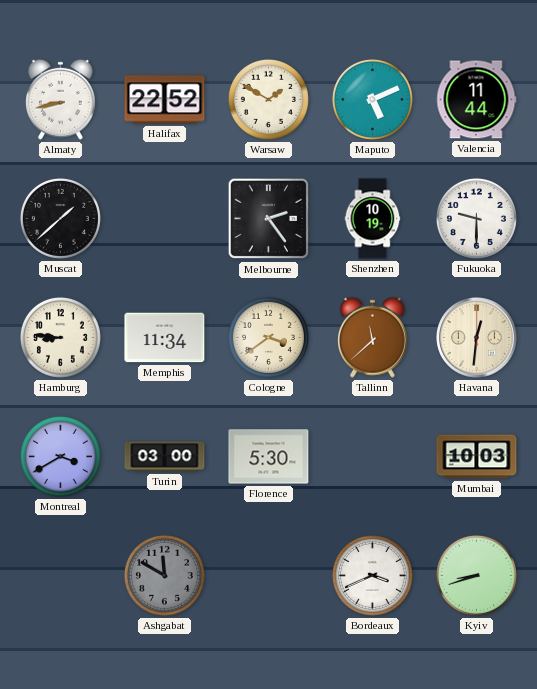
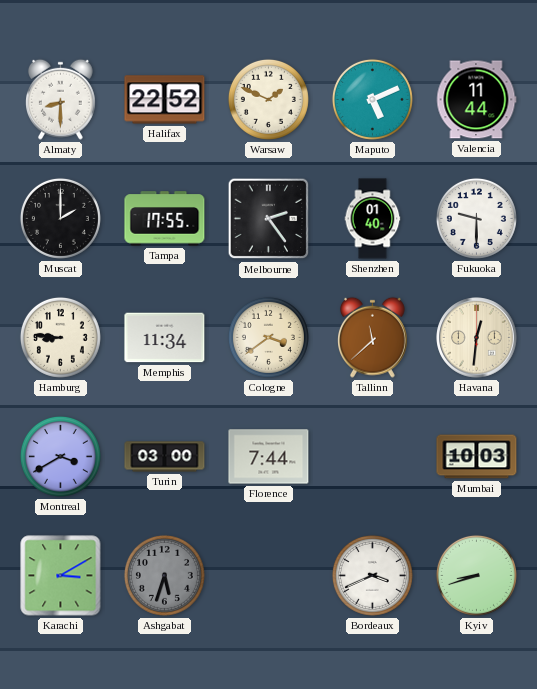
Almaty: 8:43 -> 8:30
Warsaw: 1:50 -> 1:49
Muscat: 1:38 -> 2:00
Tampa: none -> 17:55
Shenzhen: 10:19 -> 01:40
Florence: 5:30 -> 7:44
Karachi: none -> 3:10
Ashgabat: 11:50 -> 5:33
